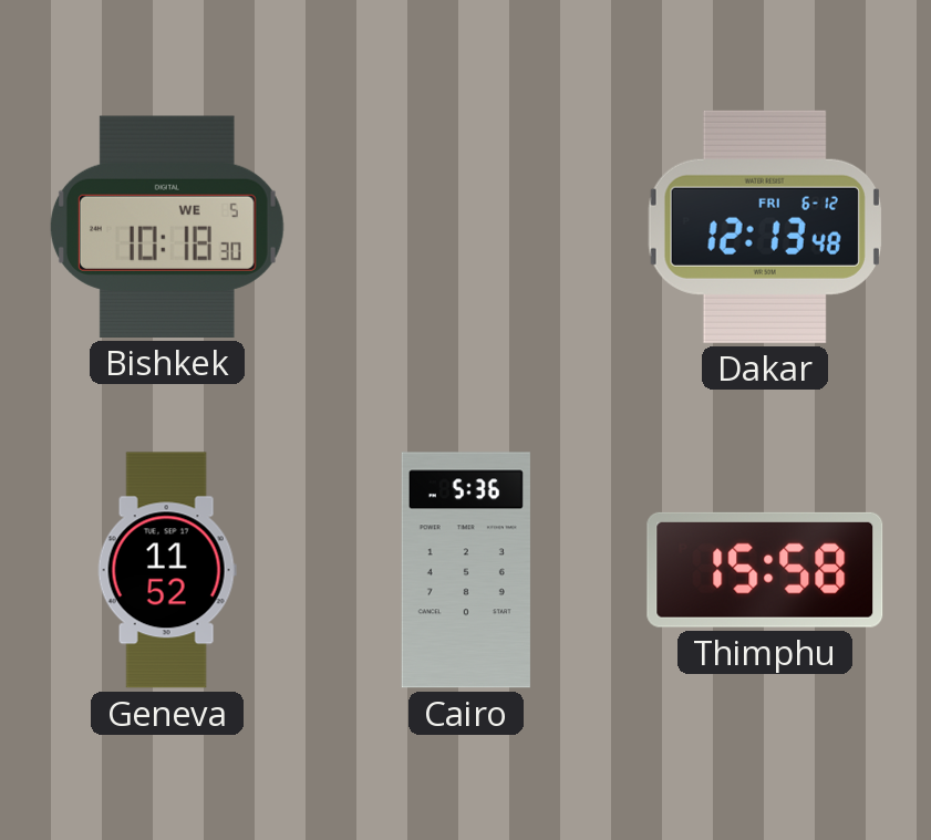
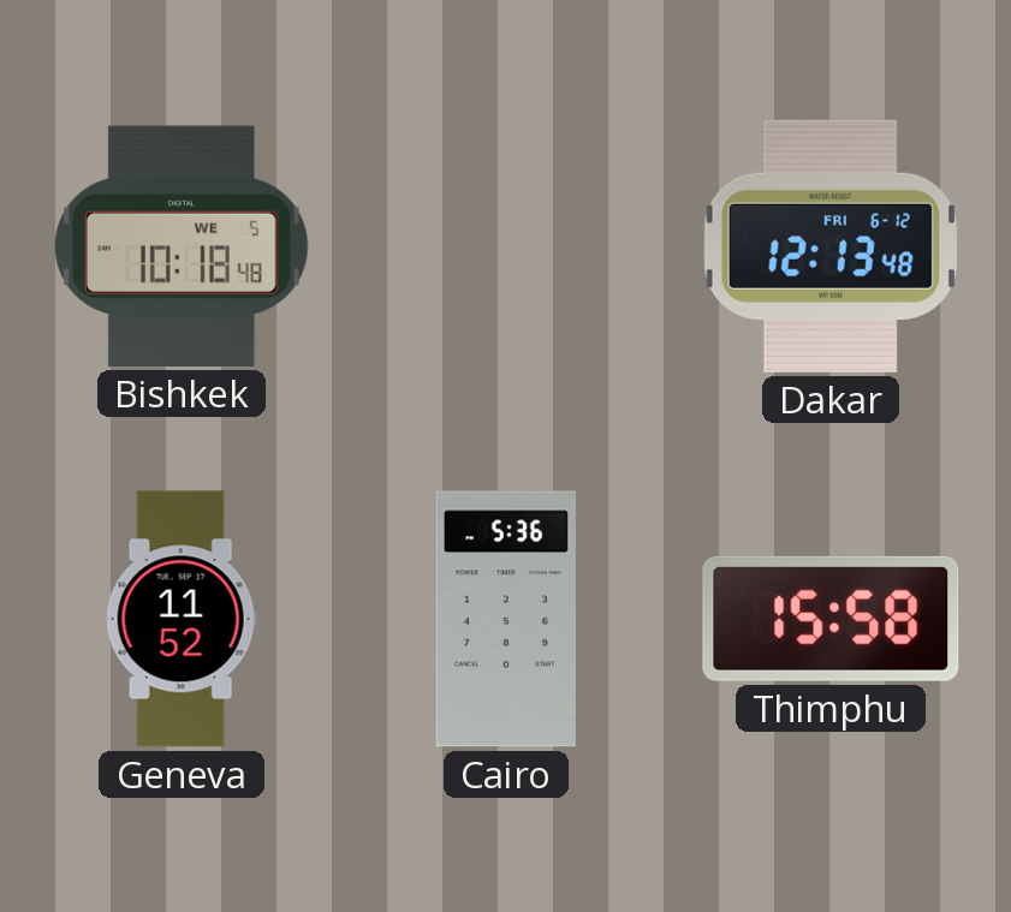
Bishkek: 10:18:30 -> 10:18:48
